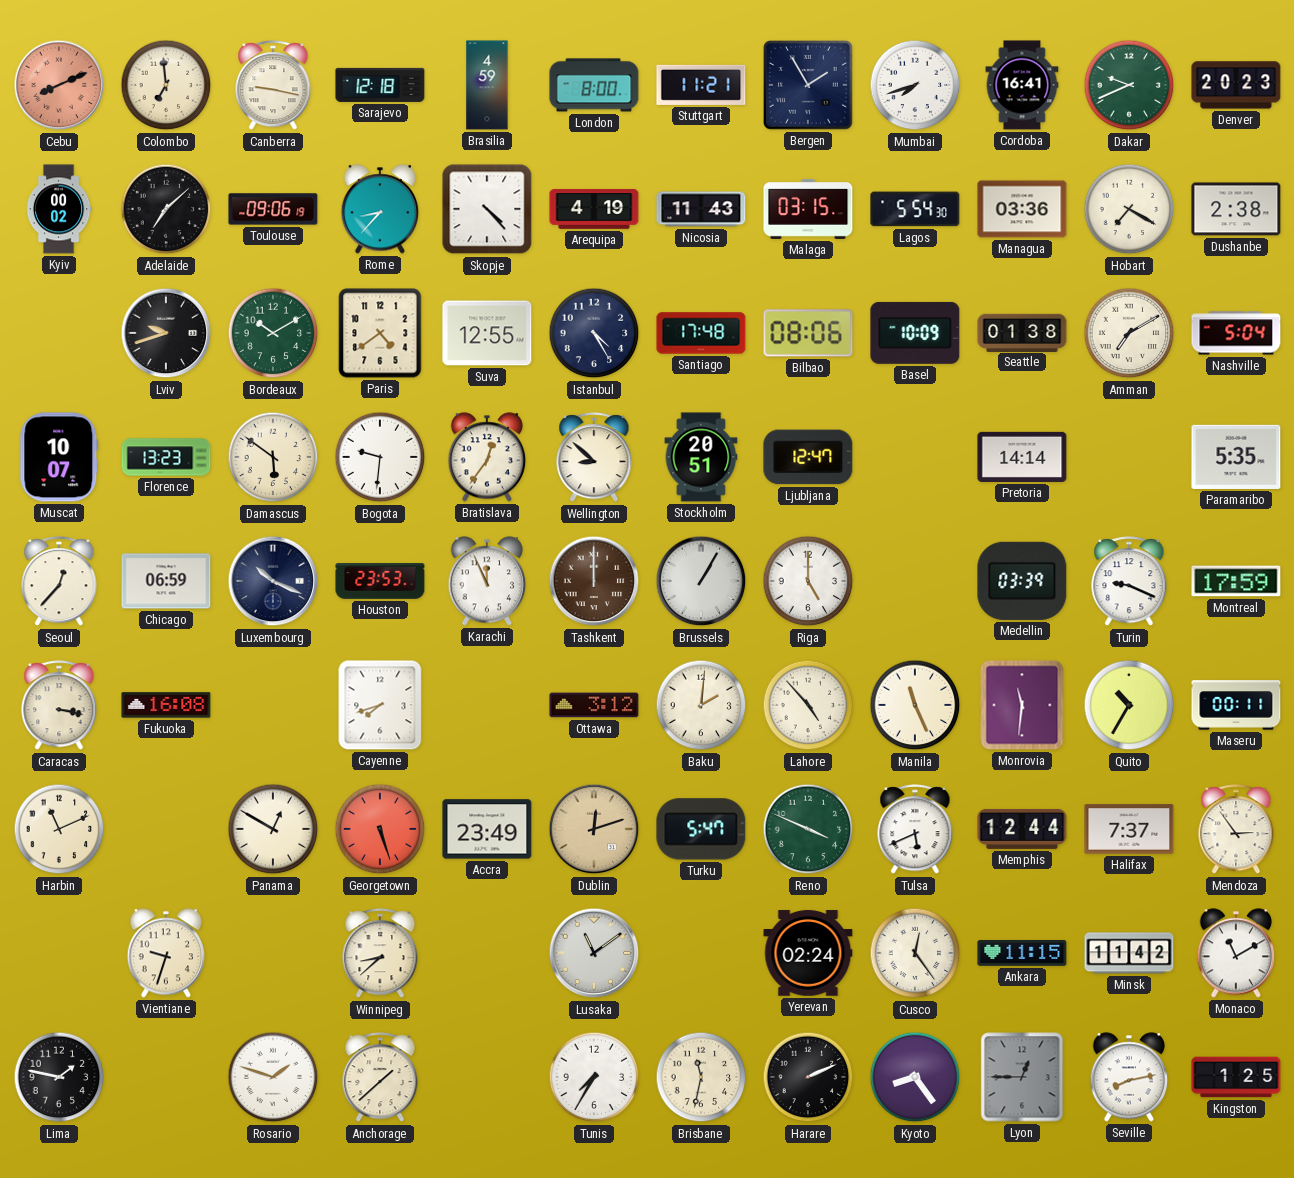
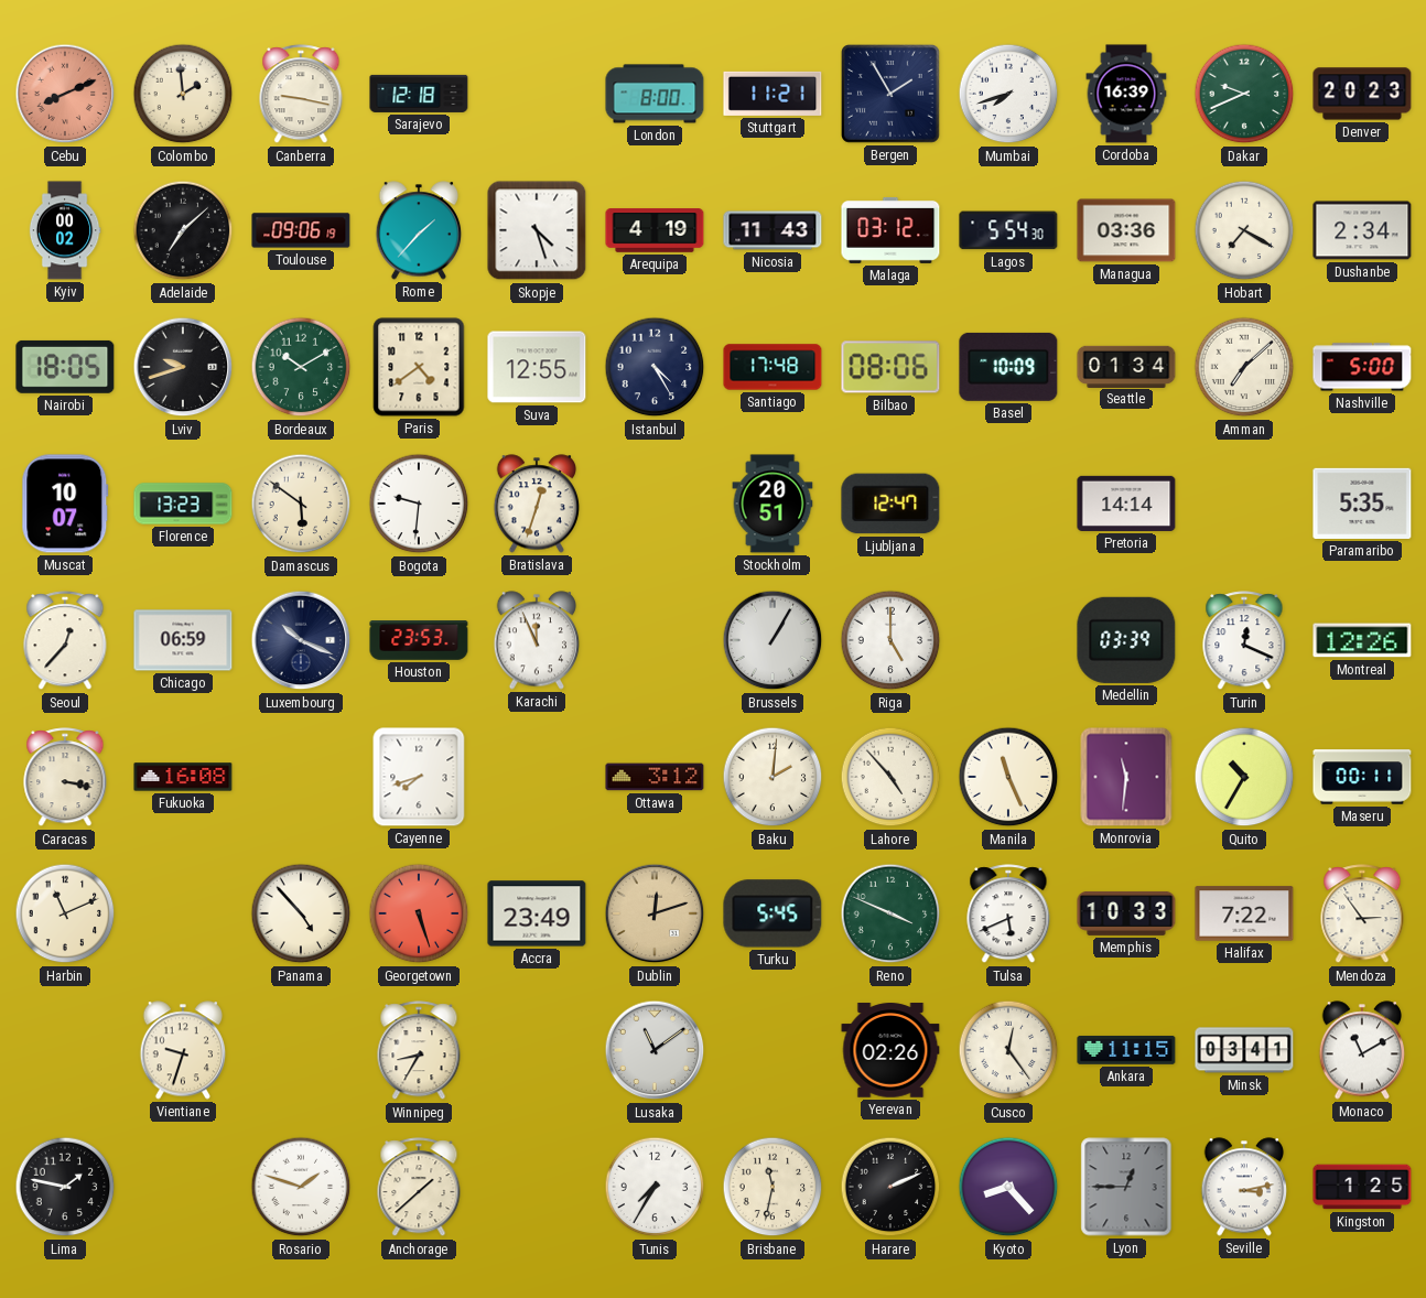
Colombo: 6:59 -> 1:59
Brasilia: 4:59 -> none
Cordoba: 16:41 -> 16:39
Rome: 8:37 -> 1:37
Skopje: 4:23 -> 4:27
Malaga: 03:15 -> 03:12
Dushanbe: 2:38 -> 2:34
Nairobi: none -> 18:05
Seattle: 01:38 -> 01:34
Amman: 7:10 -> 7:08
Nashville: 5:04 -> 5:00
Bratislava: 12:36 -> 12:33
Wellington: 8:52 -> none
Tashkent: 12:00 -> none
Turin: 9:19 -> 12:19
Montreal: 17:59 -> 12:26
Panama: 12:50 -> 4:53
Turku: 5:47 -> 5:45
Memphis: 12:44 -> 10:33
Halifax: 7:37 -> 7:22
Winnipeg: 8:38 -> 8:35
Yerevan: 02:24 -> 02:26
Minsk: 11:42 -> 03:41
Kyoto: 8:24 -> 8:23
Seville: 8:13 -> 3:13
